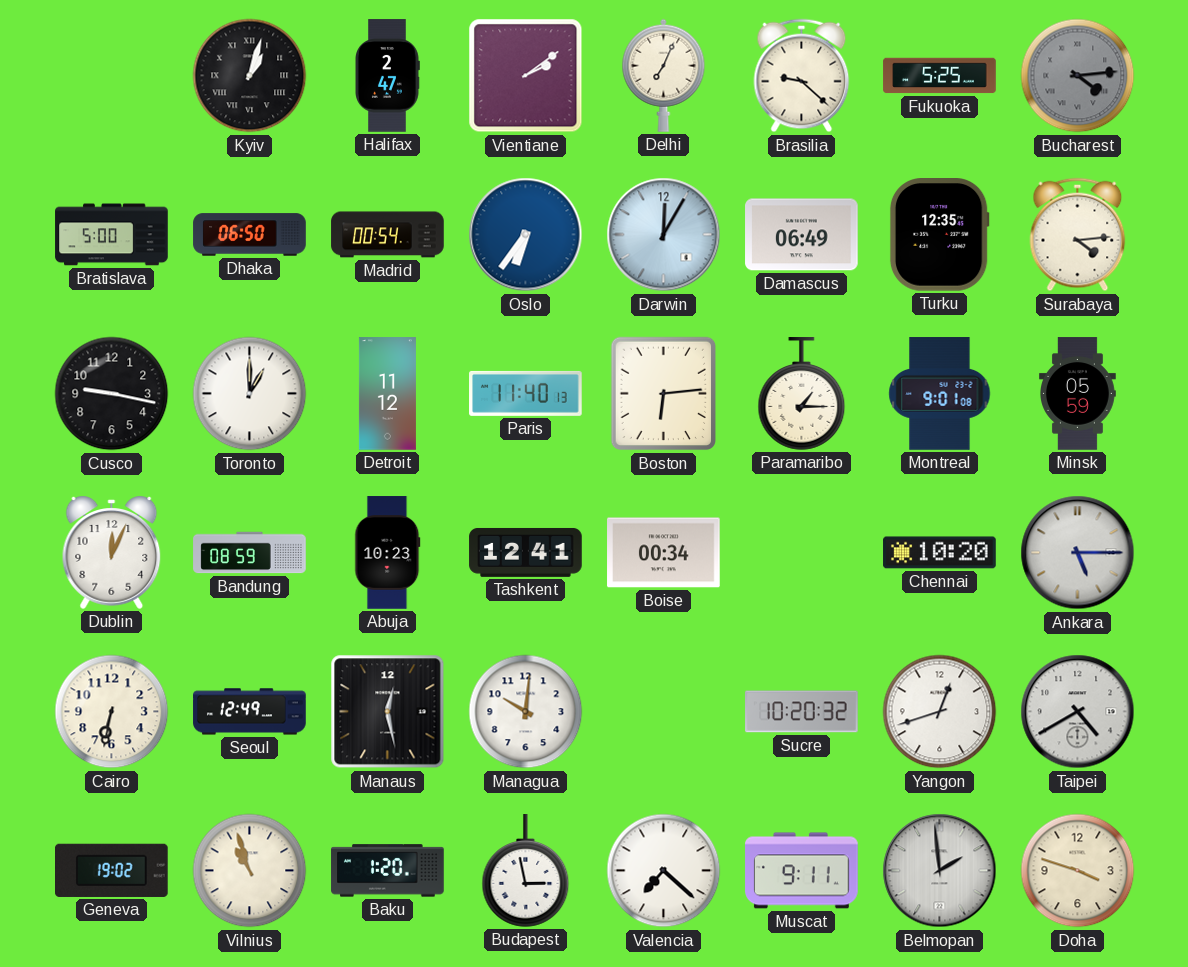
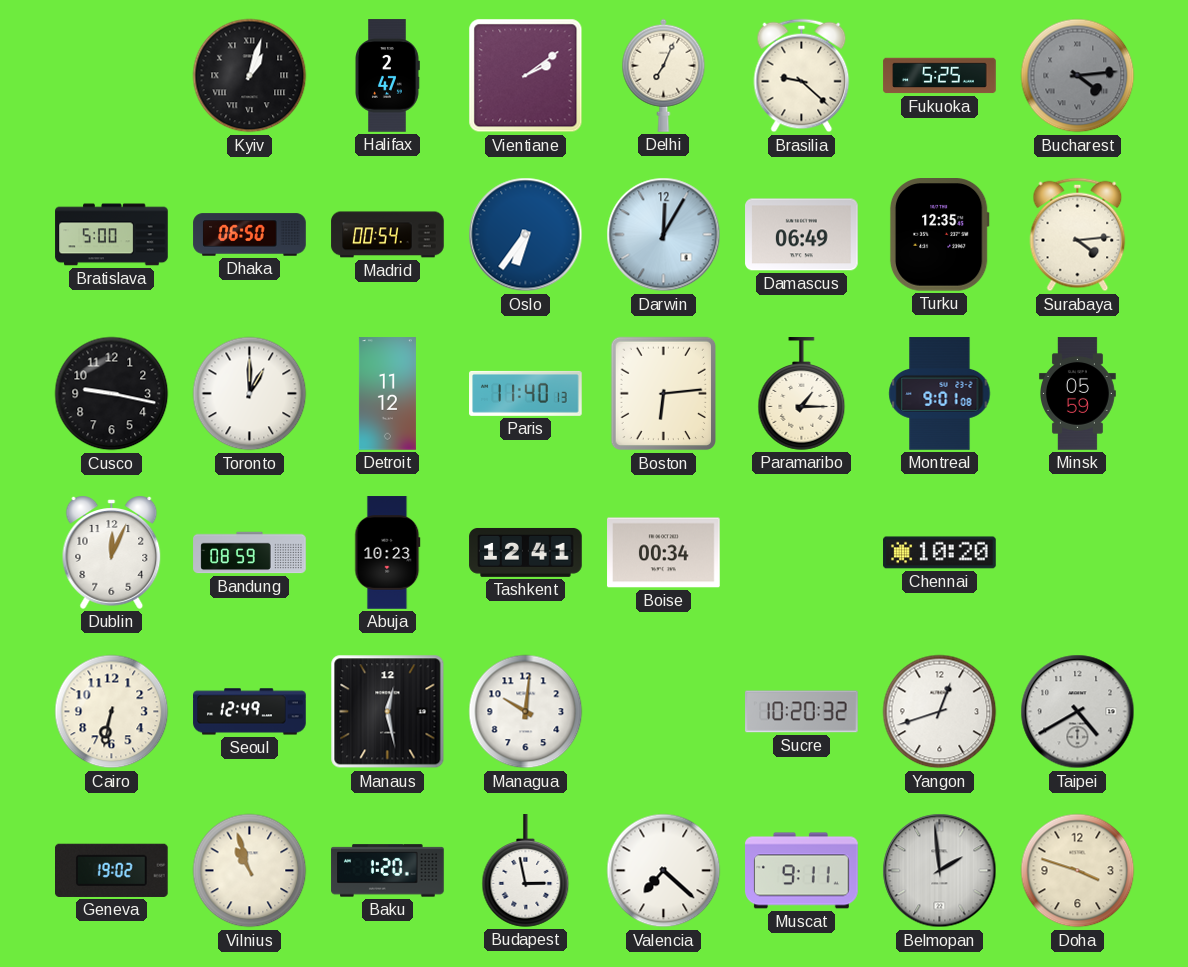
Ankara: 5:15 -> none
